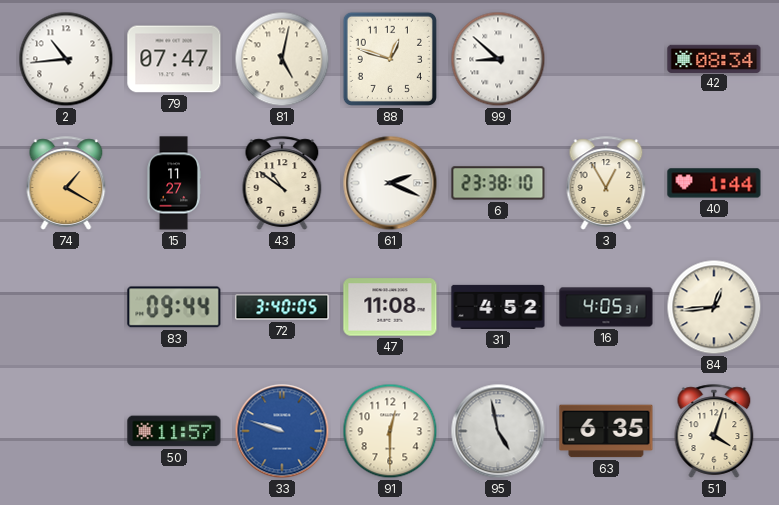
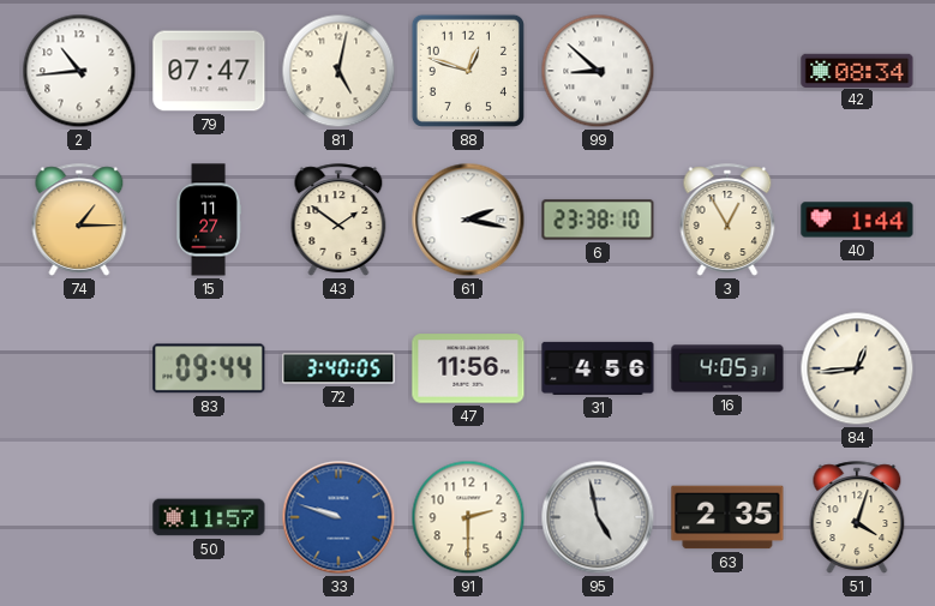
74: 1:20 -> 1:15
43: 10:51 -> 1:51
61: 2:19 -> 2:17
47: 11:08 -> 11:56
31: 4:52 -> 4:56
91: 12:30 -> 2:30
63: 6:35 -> 2:35
